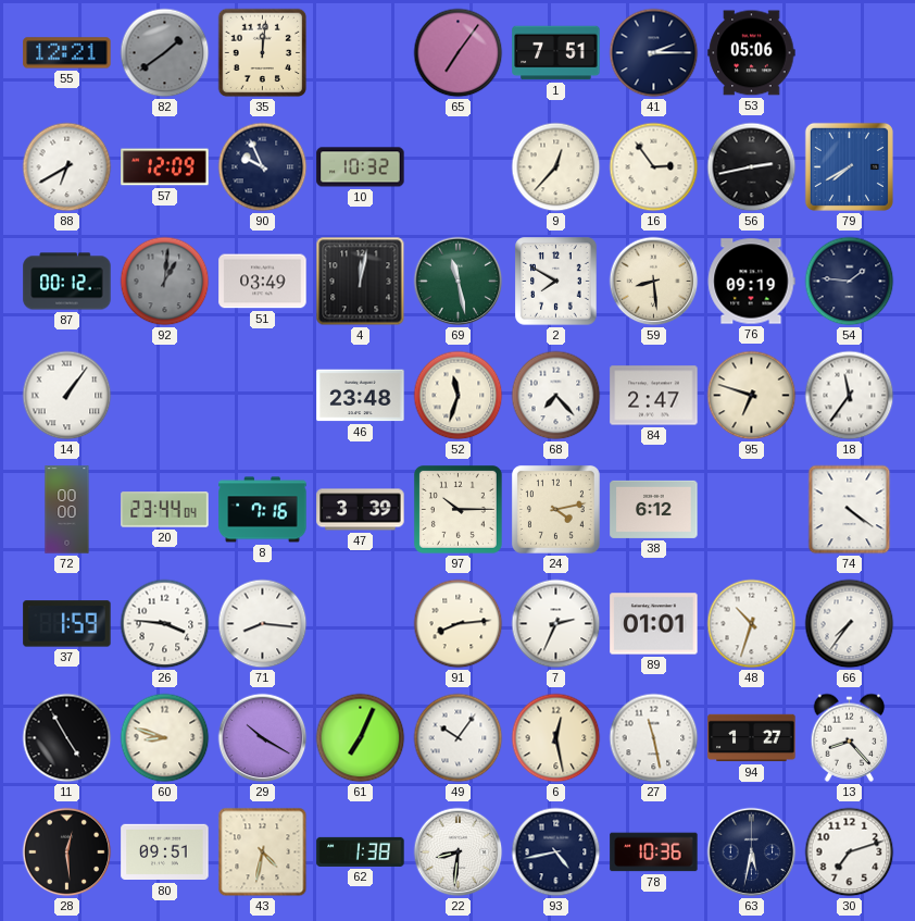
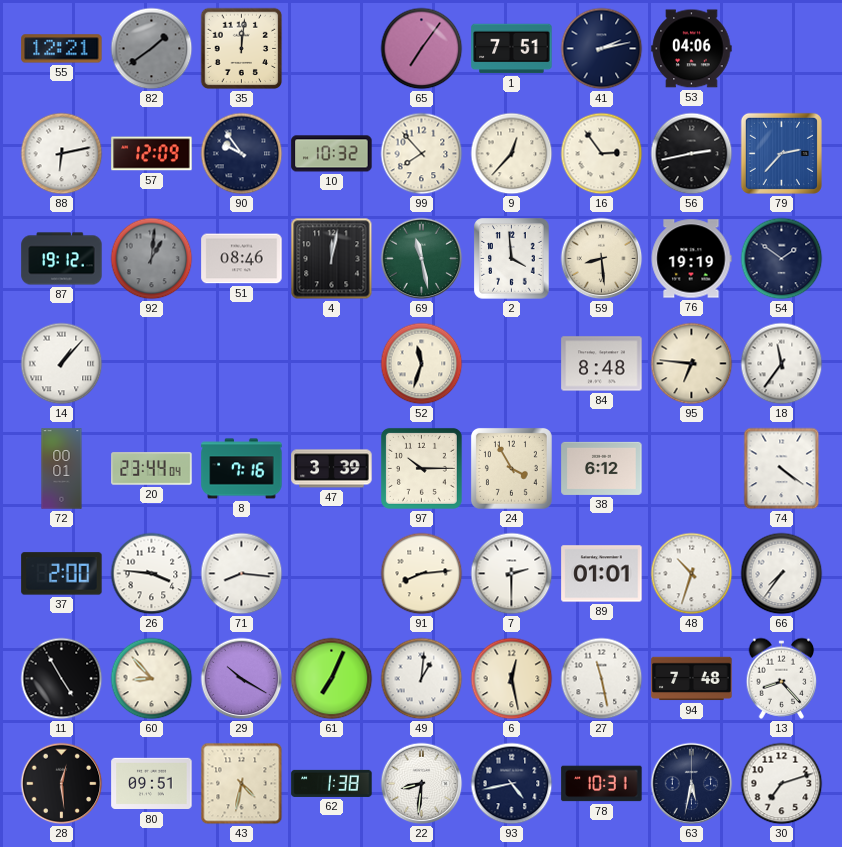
41: 2:15 -> 2:13
53: 05:06 -> 04:06
88: 6:40 -> 6:13
90: 9:56 -> 9:54
99: none -> 7:53
79: 7:40 -> 2:37
87: 00:12 -> 19:12
51: 03:49 -> 08:46
2: 7:50 -> 3:59
76: 09:19 -> 19:19
54: 1:46 -> 1:51
14: 1:06 -> 1:07
46: 23:48 -> none
68: 7:23 -> none
84: 2:47 -> 8:48
95: 6:48 -> 6:46
72: 00:00 -> 00:01
24: 4:13 -> 3:55
37: 1:59 -> 2:00
7: 2:34 -> 2:30
60: 8:48 -> 8:53
49: 10:06 -> 1:01
94: 1:27 -> 7:48
78: 10:36 -> 10:31
